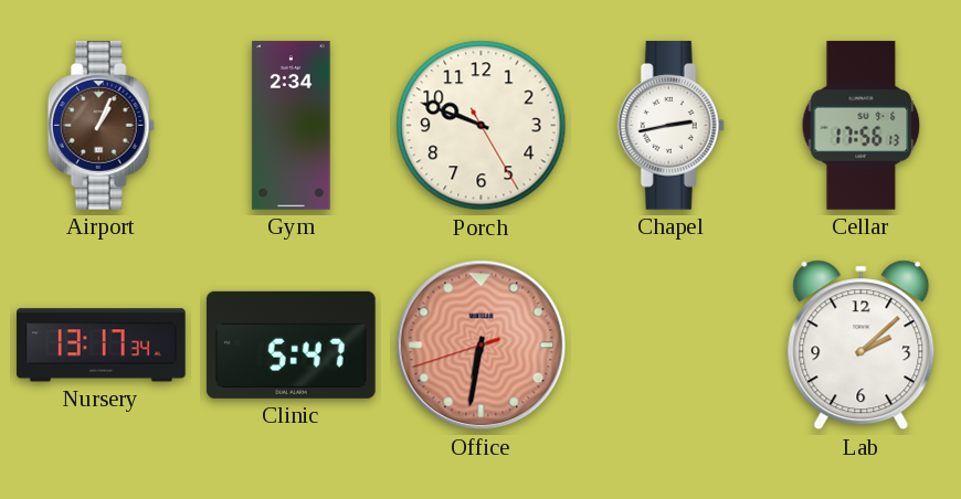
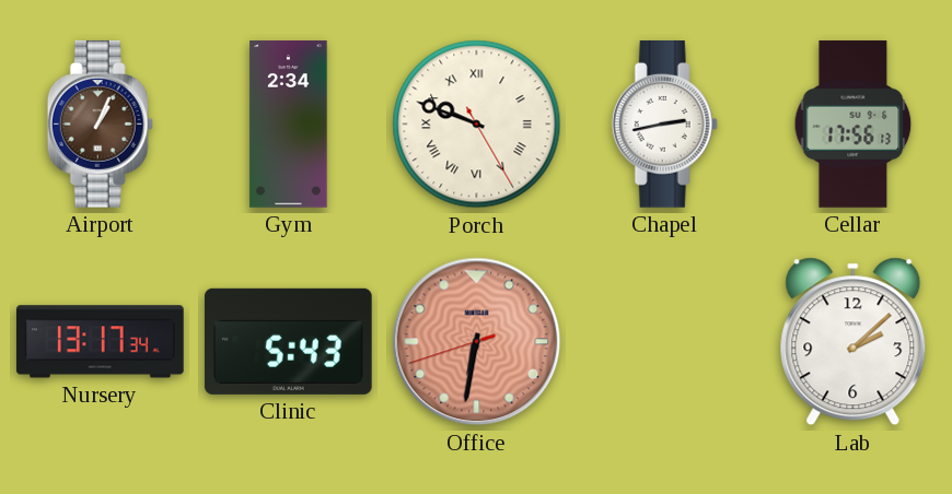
Porch numerals: Arabic -> Roman
Clinic: 5:47 -> 5:43
